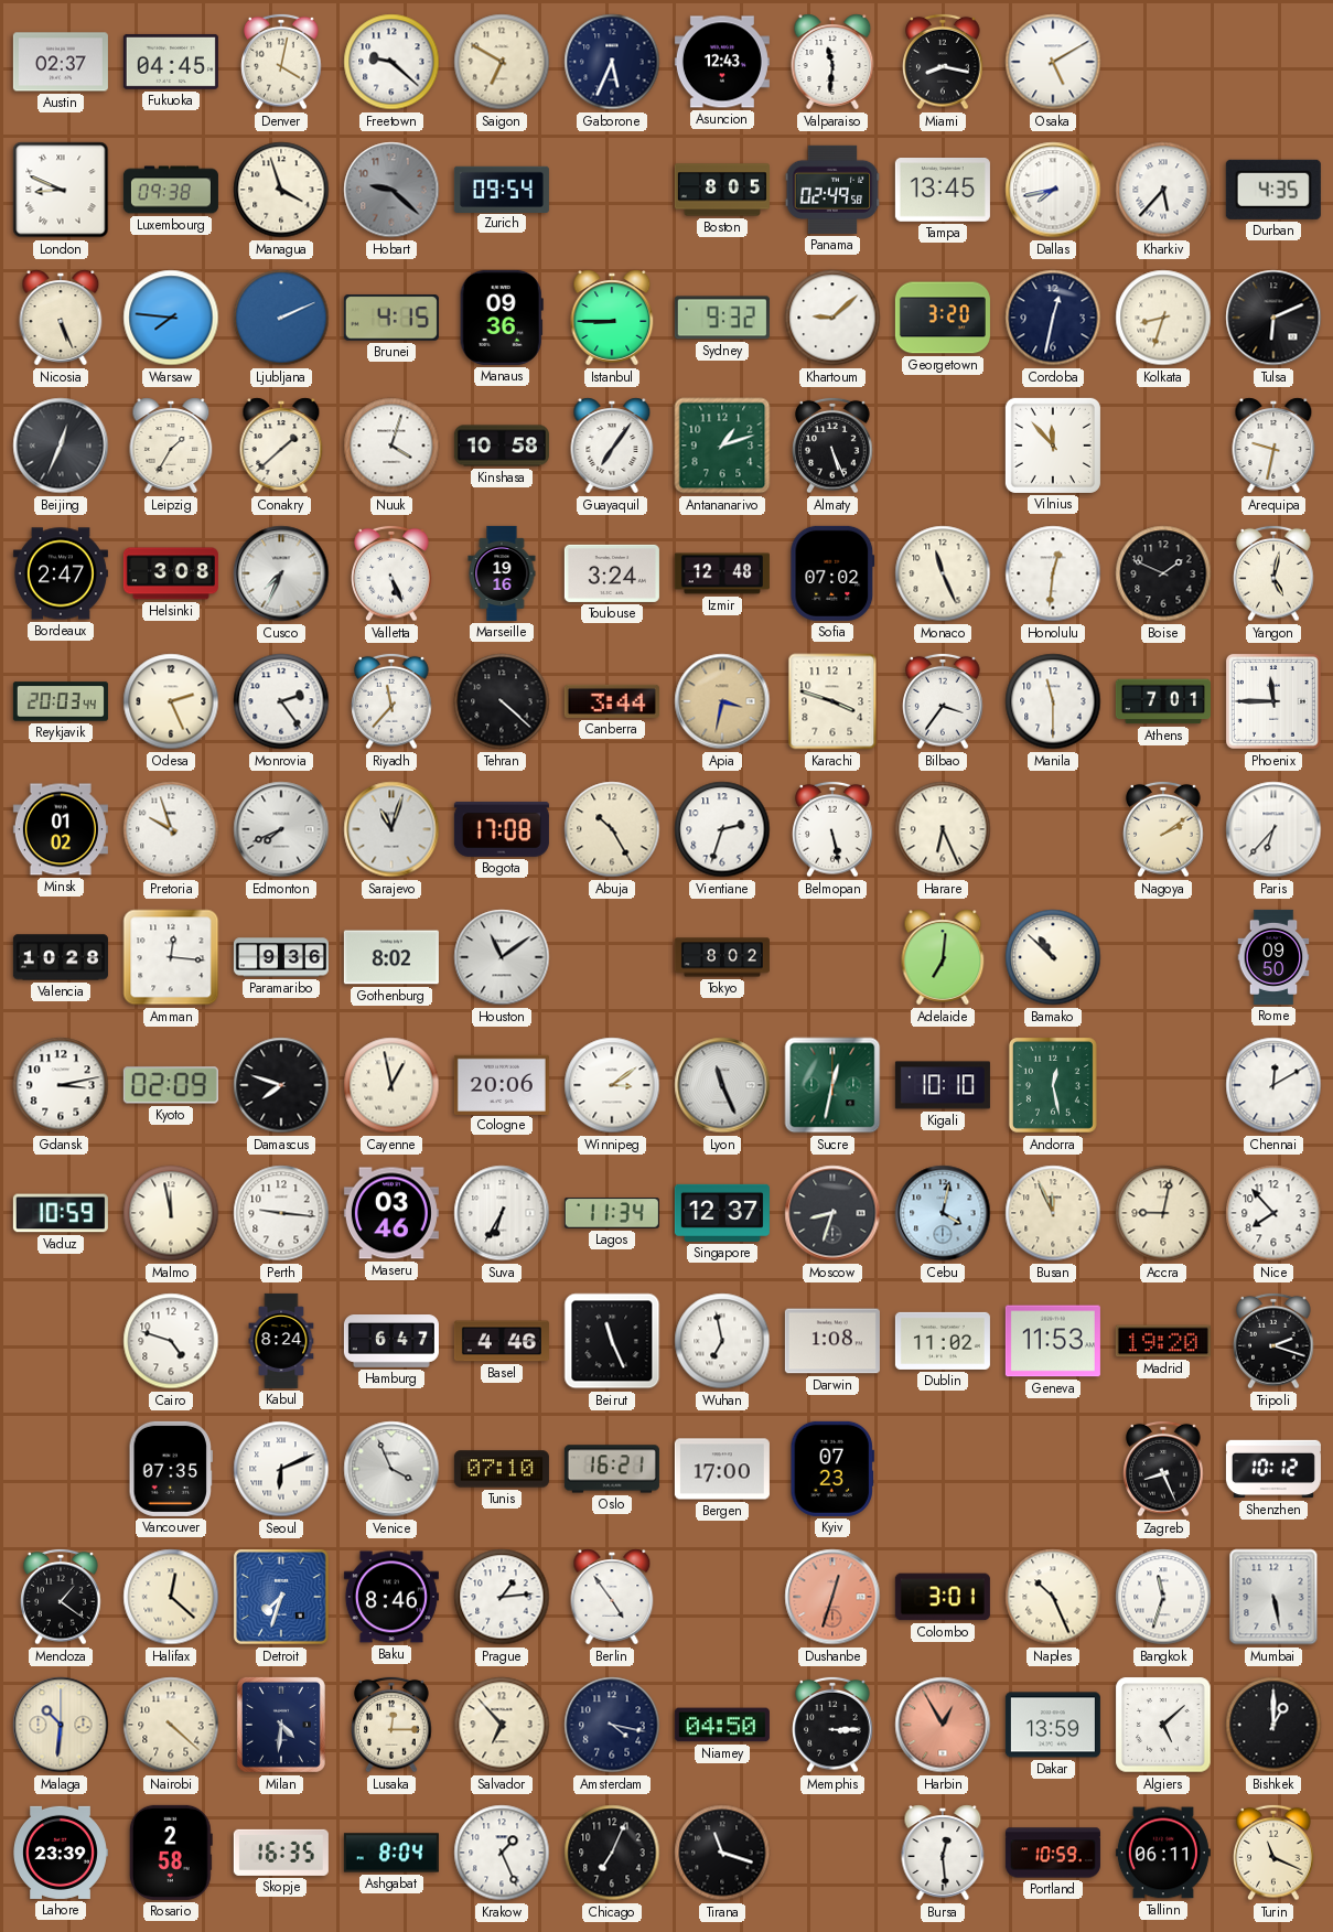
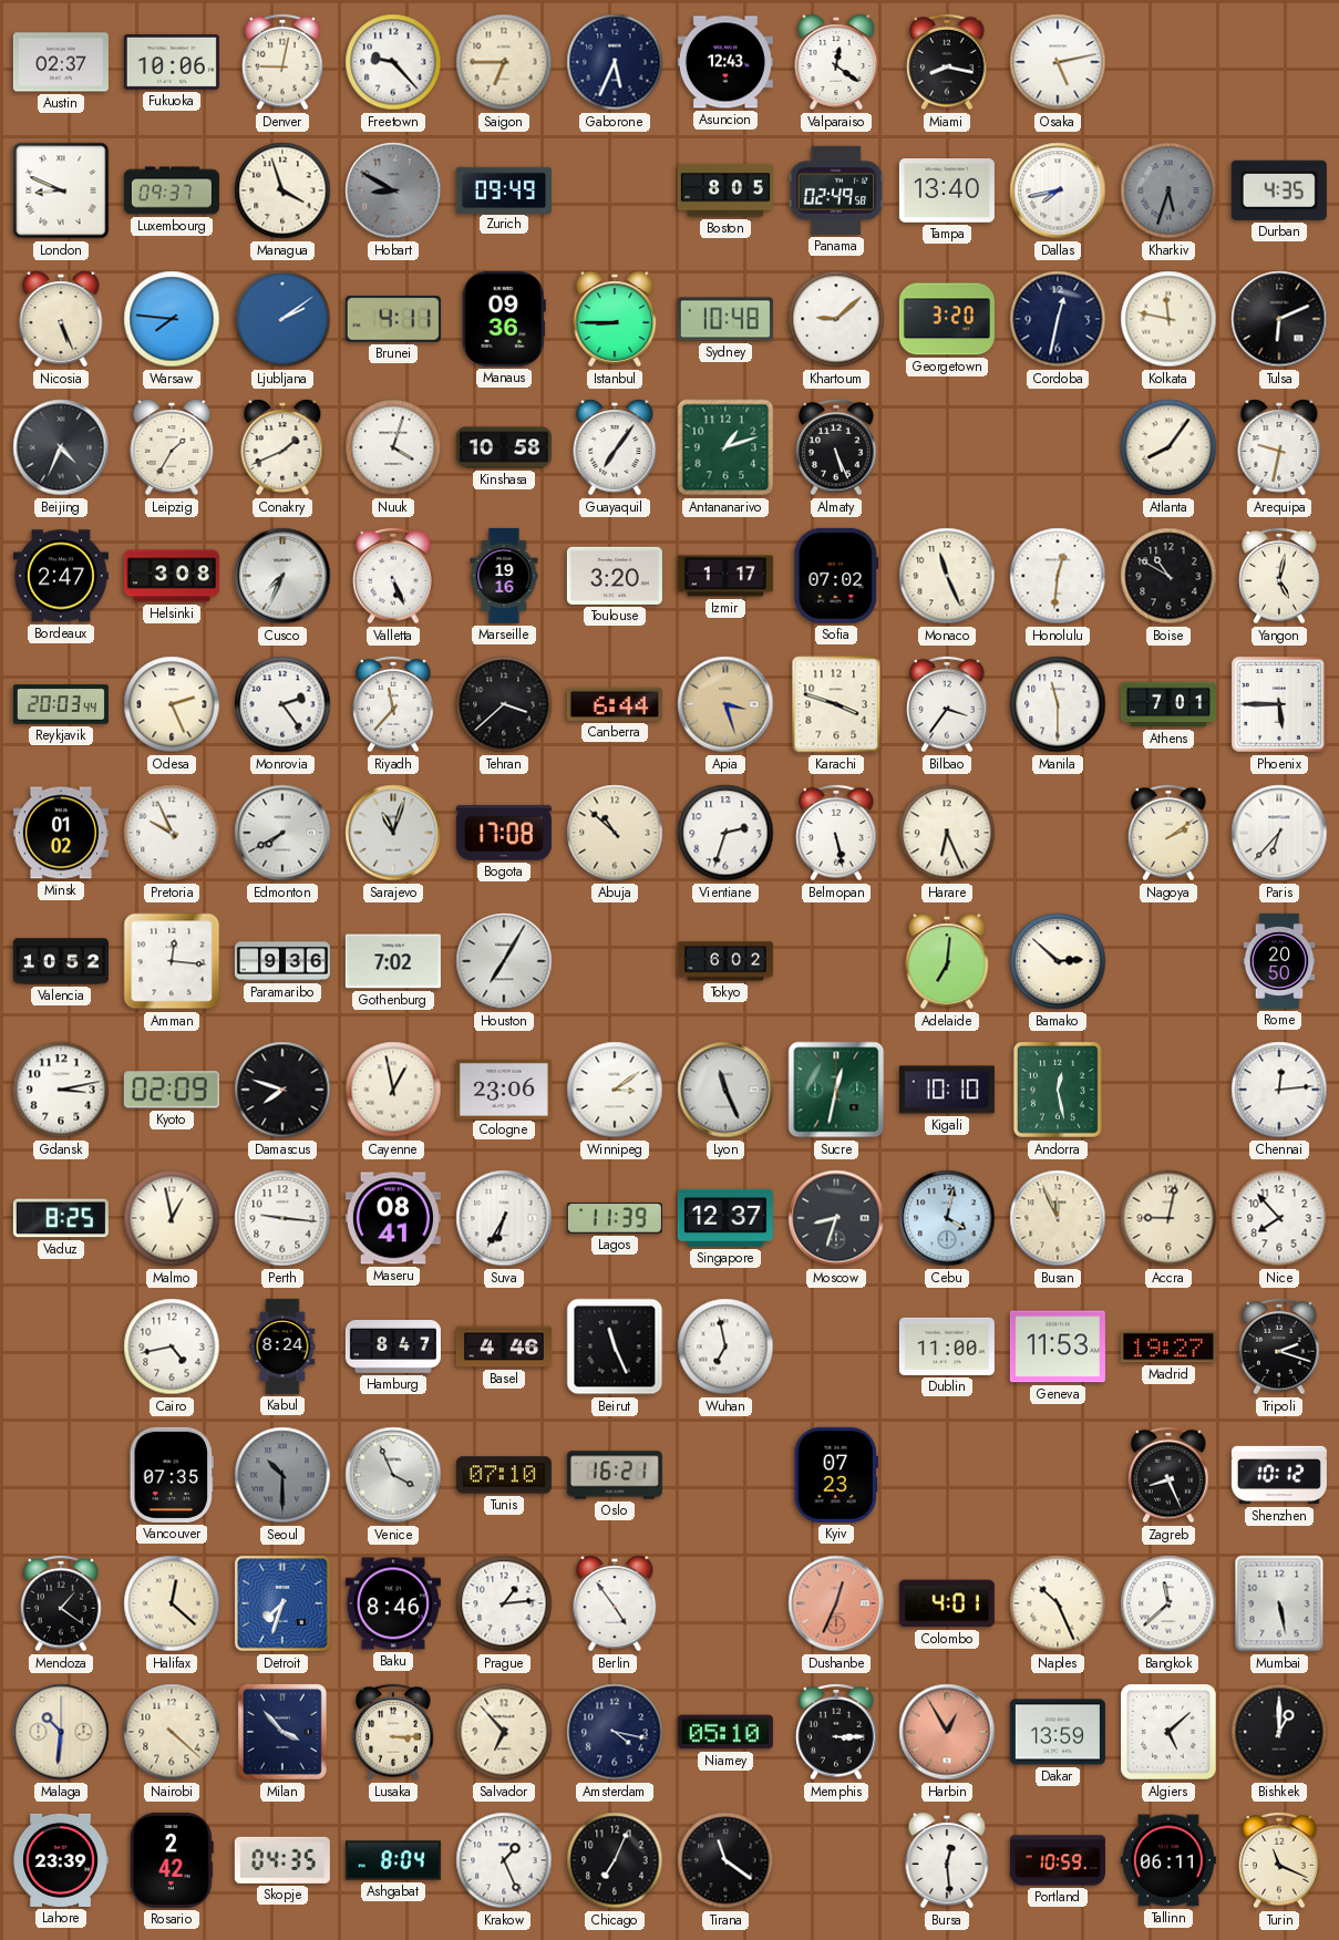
Fukuoka: 04:45 -> 10:06
Denver: 4:02 -> 9:02
Freetown: 9:22 -> 9:23
Saigon: 6:50 -> 6:45
Valparaiso: 11:31 -> 12:21
Osaka: 5:10 -> 5:13
Luxembourg: 09:38 -> 09:37
Hobart: 9:22 -> 8:50
Zurich: 09:54 -> 09:49
Tampa: 13:45 -> 13:40
Kharkiv: 5:37 -> 5:33
Kharkiv dial: white -> grey
Ljubljana: 2:11 -> 2:09
Brunei: 4:15 -> 4:11
Sydney: 9:32 -> 10:48
Kolkata: 8:33 -> 11:47
Beijing: 12:34 -> 4:34
Conakry: 1:38 -> 1:41
Vilnius: 11:53 -> none
Atlanta: none -> 8:06
Toulouse: 3:24 -> 3:20
Izmir: 12:48 -> 1:17
Boise: 1:49 -> 10:50
Tehran: 4:22 -> 3:38
Canberra: 3:44 -> 6:44
Apia: 3:32 -> 3:27
Phoenix: 11:45 -> 5:45
Pretoria: 9:57 -> 9:56
Edmonton: 7:41 -> 7:40
Abuja: 10:25 -> 10:52
Valencia: 10:28 -> 10:52
Gothenburg: 8:02 -> 7:02
Houston: 11:09 -> 7:05
Tokyo: 8:02 -> 6:02
Bamako: 10:52 -> 2:52
Rome: 09:50 -> 20:50
Cologne: 20:06 -> 23:06
Chennai: 12:10 -> 12:14
Vaduz: 10:59 -> 8:25
Malmo: 11:58 -> 12:58
Maseru: 03:46 -> 08:41
Lagos: 11:34 -> 11:39
Cairo: 4:48 -> 4:43
Hamburg: 6:47 -> 8:47
Darwin: 1:08 -> none
Dublin: 11:02 -> 11:00
Madrid: 19:20 -> 19:27
Seoul: 6:11 -> 10:30
Seoul dial: white -> grey
Bergen: 17:00 -> none
Dushanbe: 12:33 -> 12:34
Colombo: 3:01 -> 4:01
Bangkok: 11:33 -> 11:38
Milan: 4:31 -> 3:53
Lusaka: 12:15 -> 3:15
Niamey: 04:50 -> 05:10
Rosario: 2:58 -> 2:42
Skopje: 16:35 -> 04:35
Tirana: 11:18 -> 11:21
